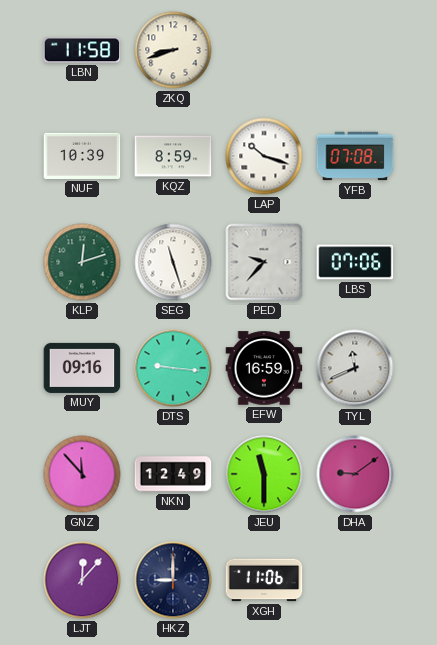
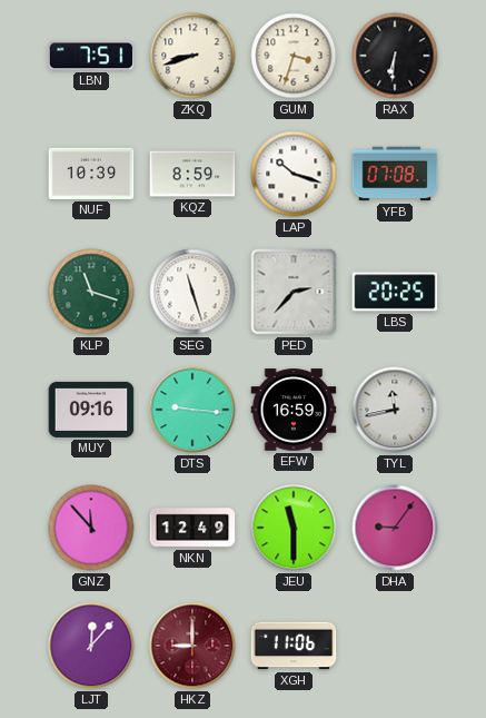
LBN: 11:58 -> 7:51
GUM: none -> 3:33
RAX: none -> 6:31
KLP: 12:12 -> 11:18
PED: 9:37 -> 2:37
LBS: 07:06 -> 20:25
TYL: 11:41 -> 11:43
DHA: 9:09 -> 9:06
HKZ dial: navy -> burgundy
